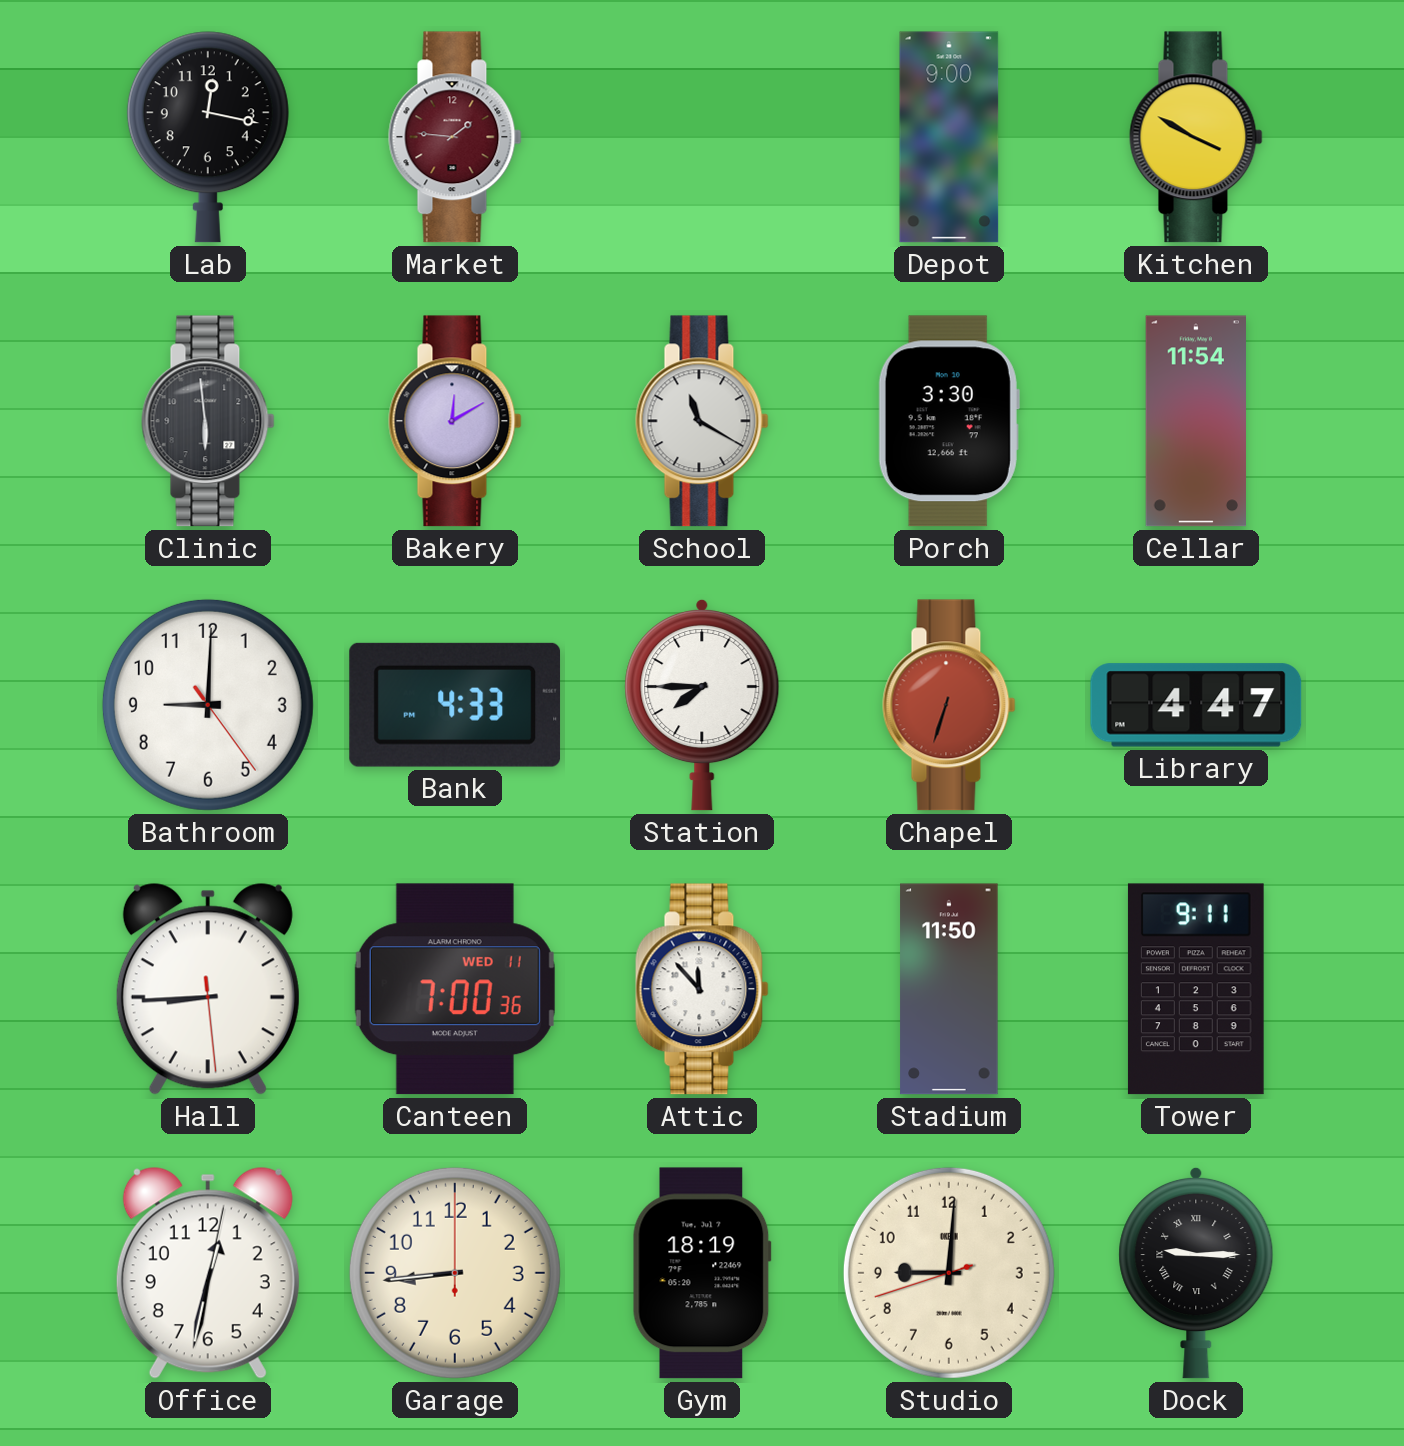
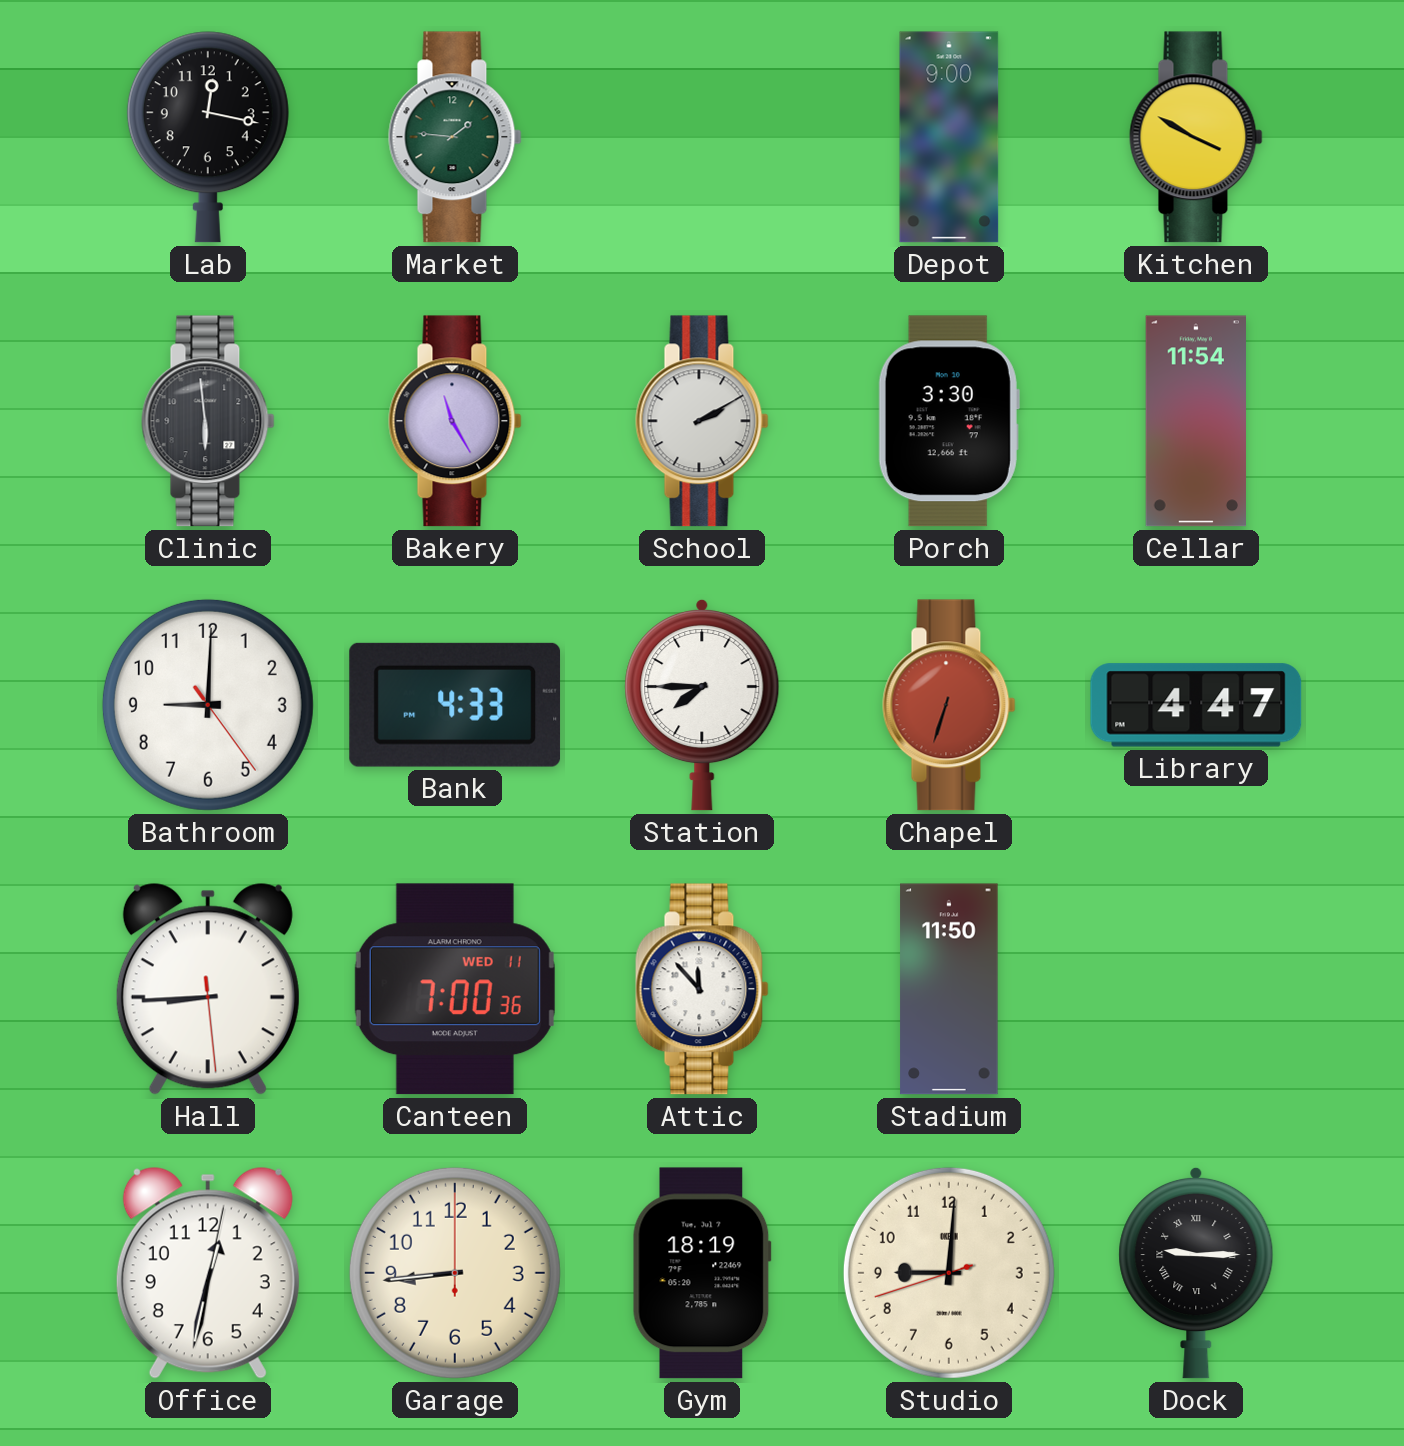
Market dial: burgundy -> green
Bakery: 12:10 -> 11:25
School: 11:20 -> 2:10
Tower: 9:11 -> none
